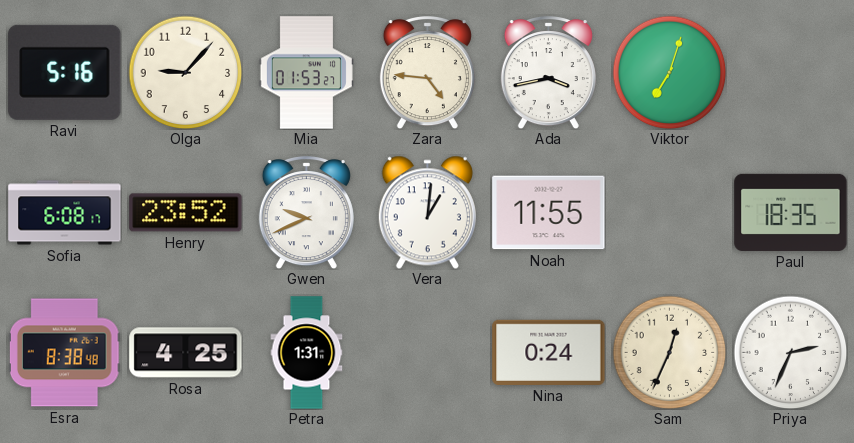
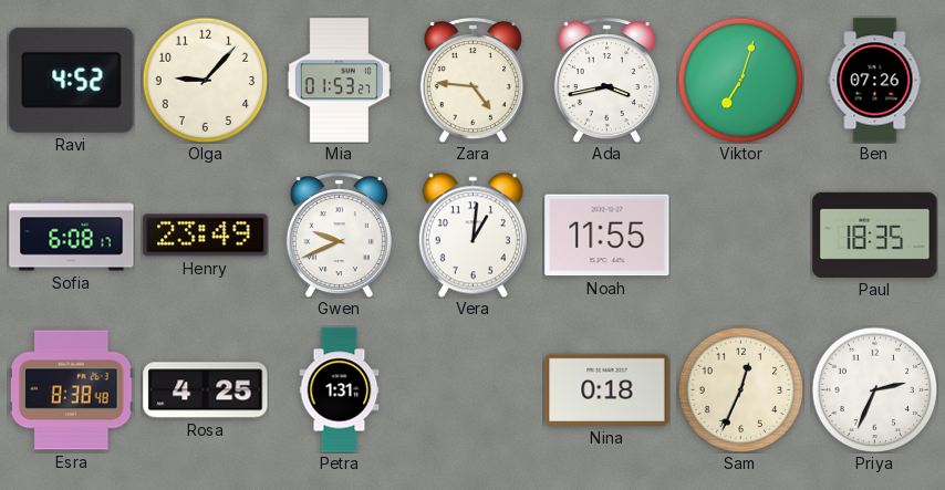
Ravi: 5:16 -> 4:52
Ben: none -> 07:26
Henry: 23:52 -> 23:49
Nina: 0:24 -> 0:18
